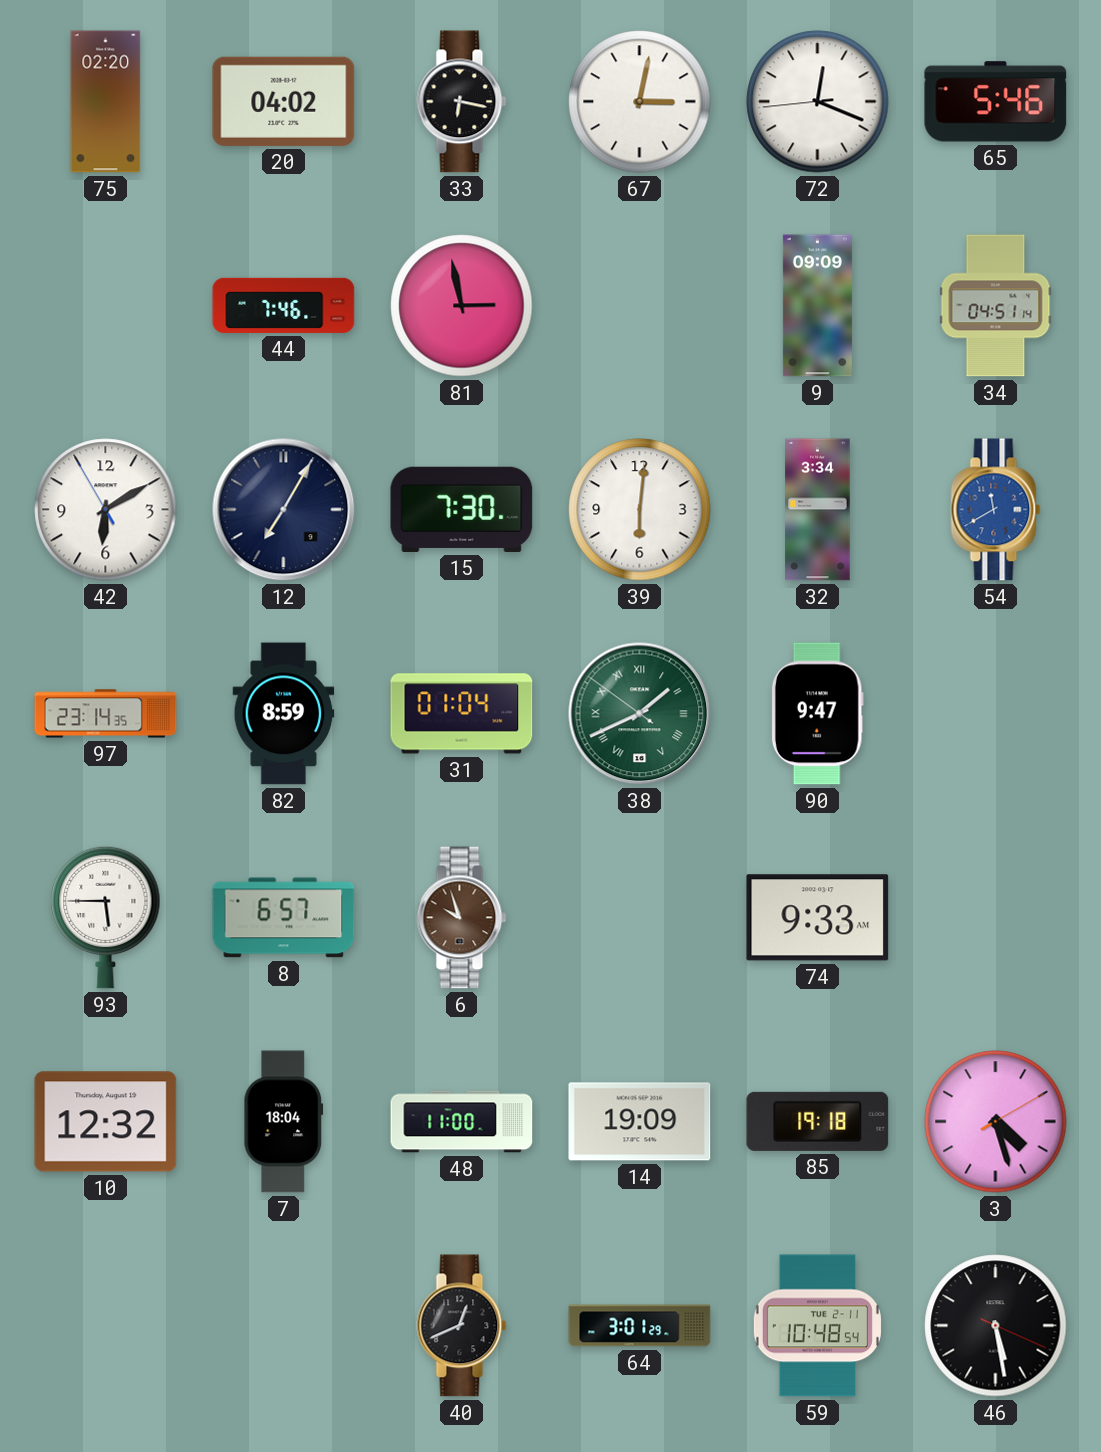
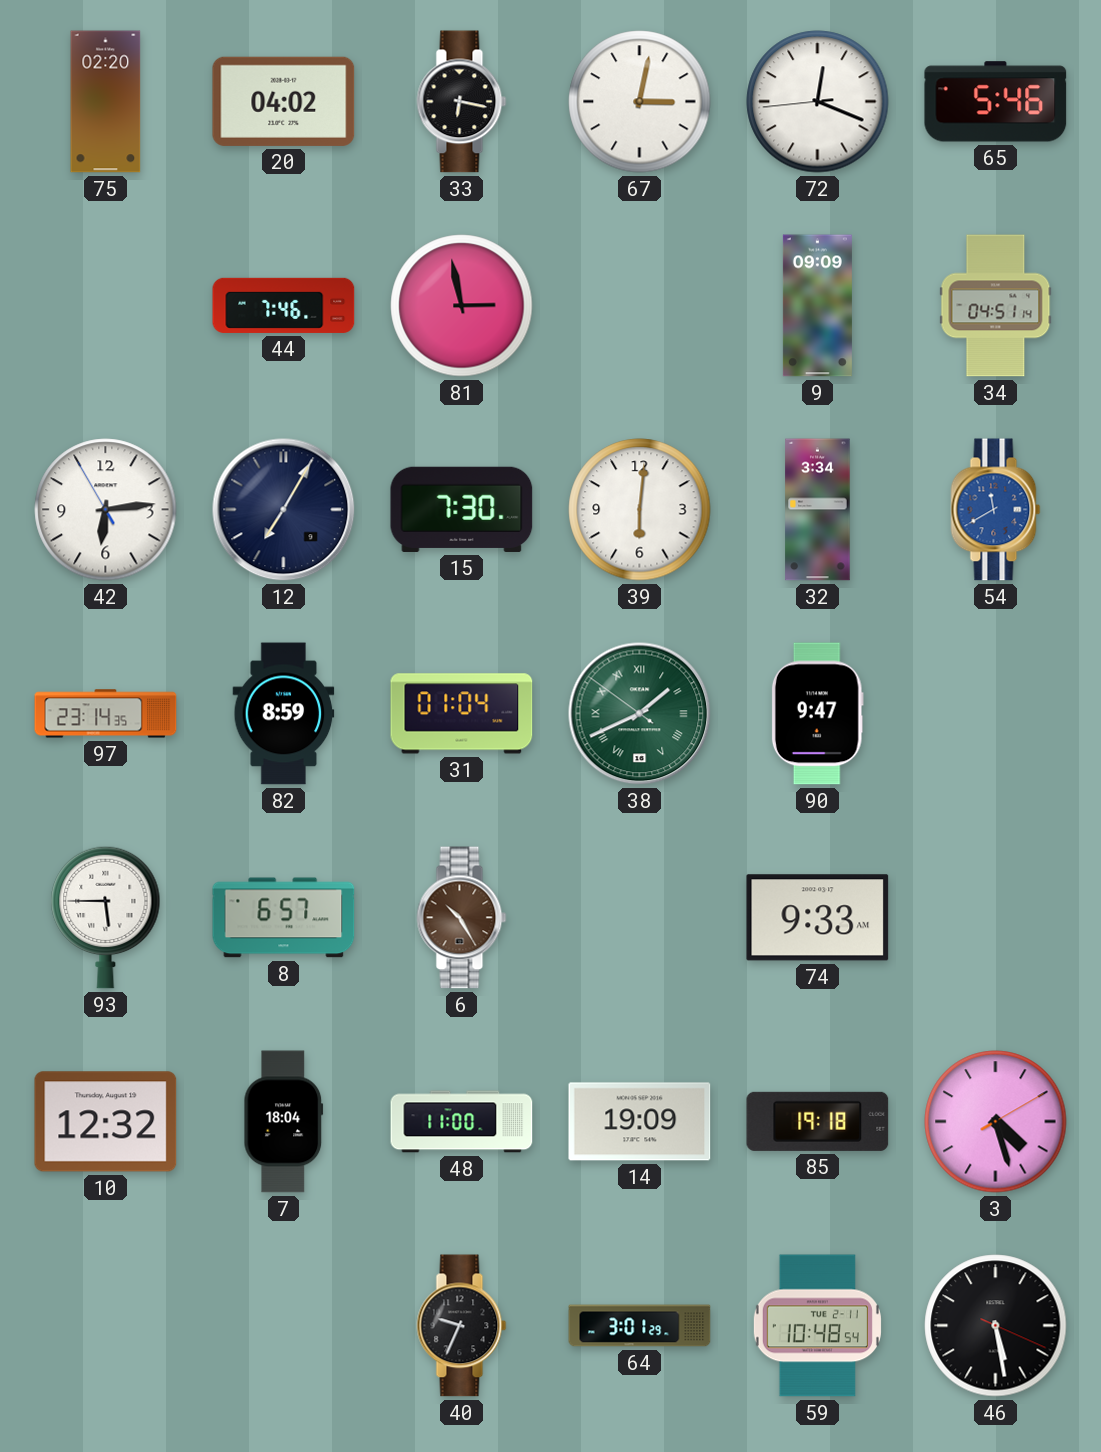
42: 6:09 -> 6:13
6: 9:57 -> 10:25
40: 12:41 -> 9:34
